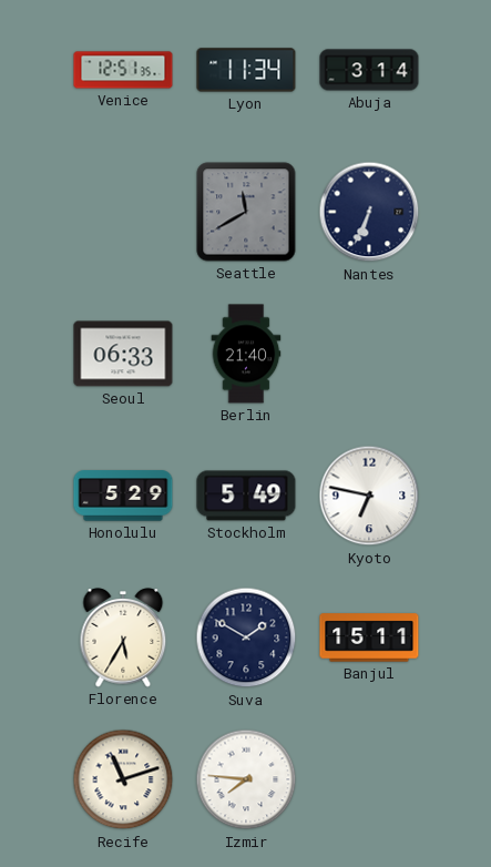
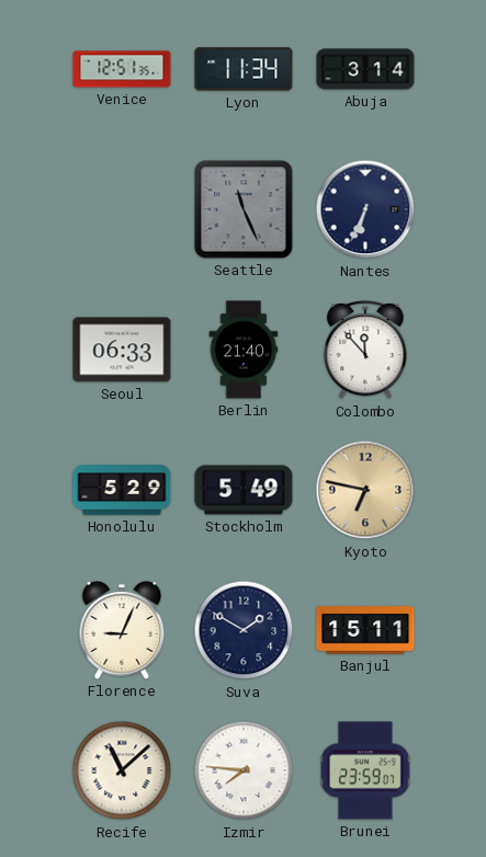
Seattle: 11:40 -> 11:26
Colombo: none -> 11:53
Kyoto dial: white -> champagne
Florence: 5:35 -> 9:04
Recife: 11:12 -> 11:08
Brunei: none -> 23:59
